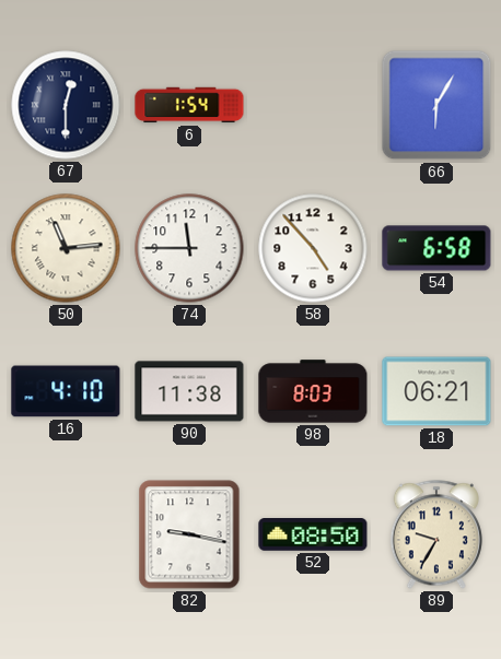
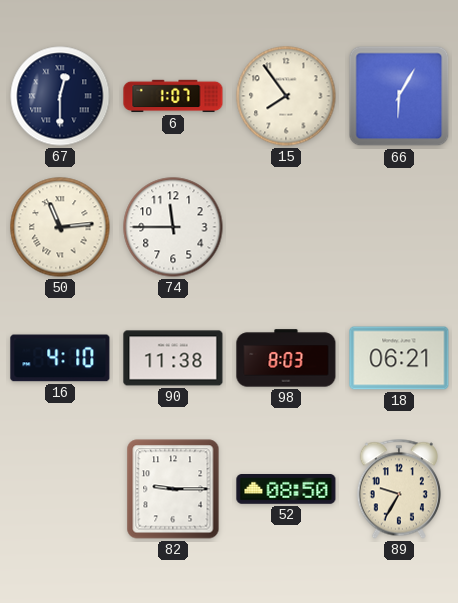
6: 1:54 -> 1:07
15: none -> 7:54
58: 4:53 -> none
54: 6:58 -> none
82: 9:17 -> 9:15
